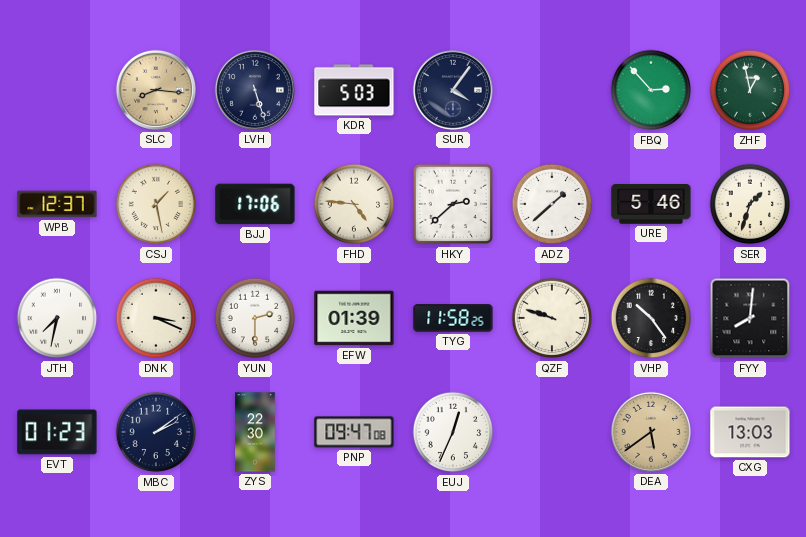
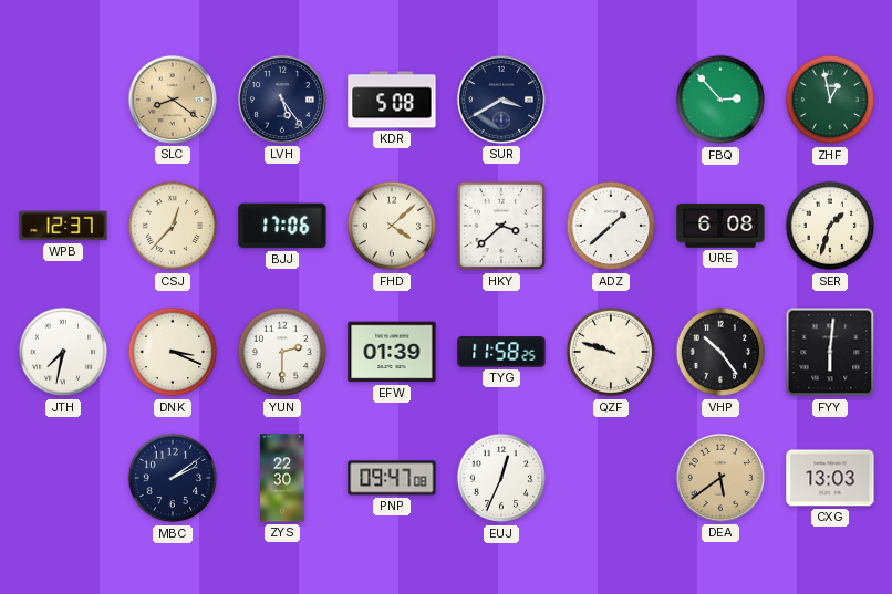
SLC: 8:16 -> 8:21
LVH: 5:27 -> 5:24
KDR: 5:03 -> 5:08
SUR: 4:06 -> 3:40
CSJ: 1:28 -> 12:37
FHD: 4:46 -> 4:08
HKY: 2:38 -> 3:38
URE: 5:46 -> 6:08
FYY: 8:01 -> 6:01
EVT: 01:23 -> none
